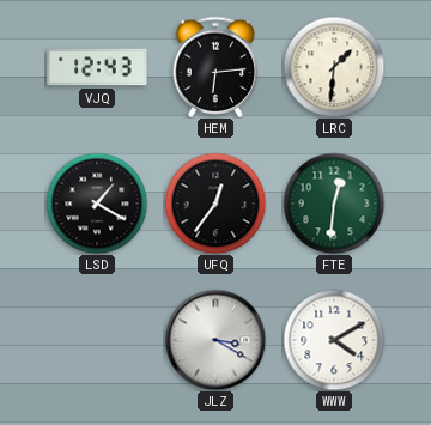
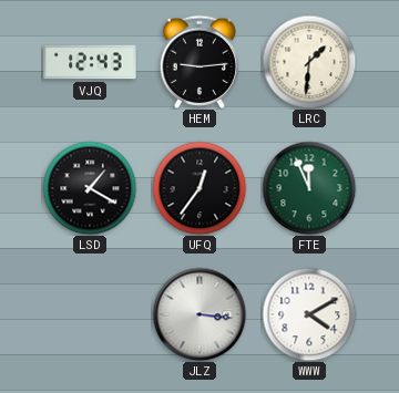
HEM: 6:14 -> 9:14
FTE: 12:31 -> 11:56
JLZ: 3:20 -> 3:16
